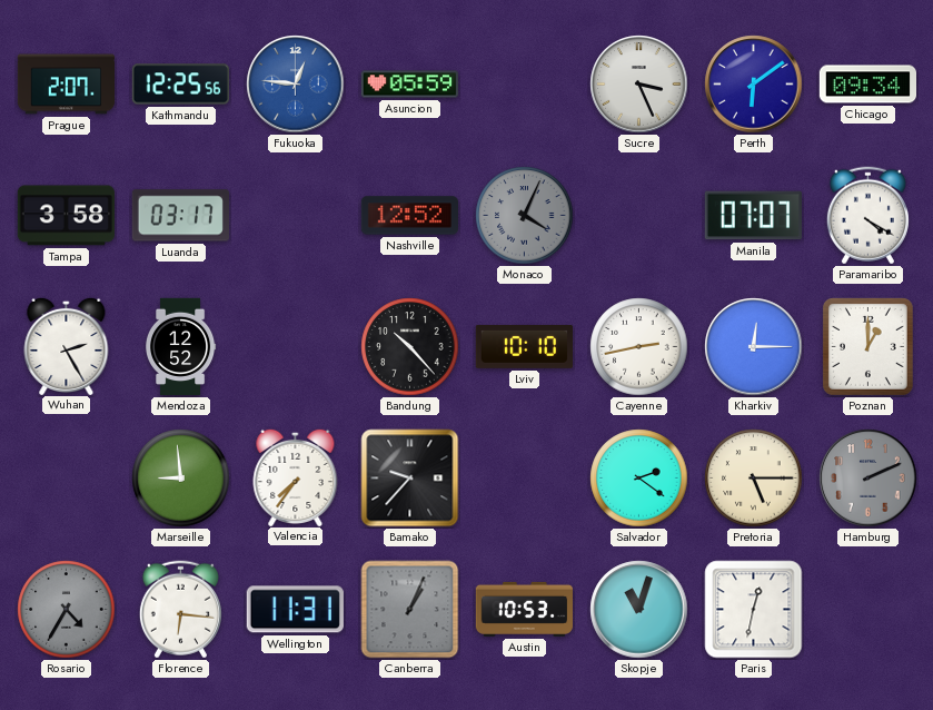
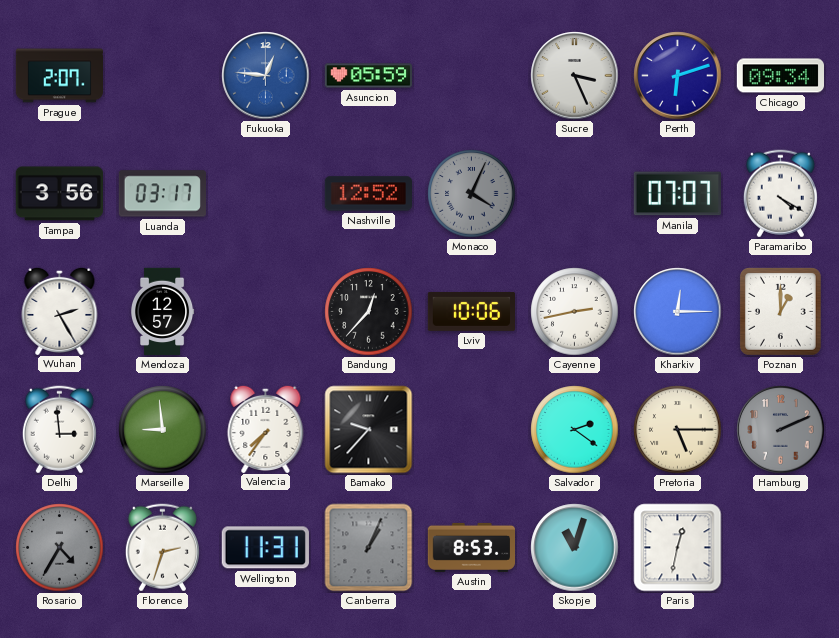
Kathmandu: 12:25 -> none
Perth: 6:09 -> 6:12
Tampa: 3:58 -> 3:56
Mendoza: 12:52 -> 12:57
Bandung: 10:23 -> 12:37
Lviv: 10:10 -> 10:06
Delhi: none -> 2:59
Florence: 6:16 -> 2:33
Austin: 10:53 -> 8:53
